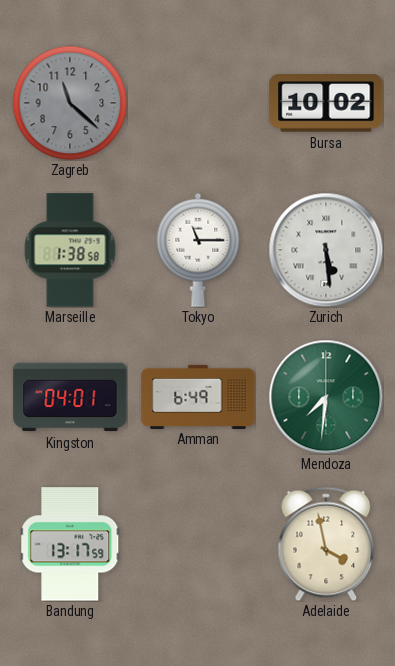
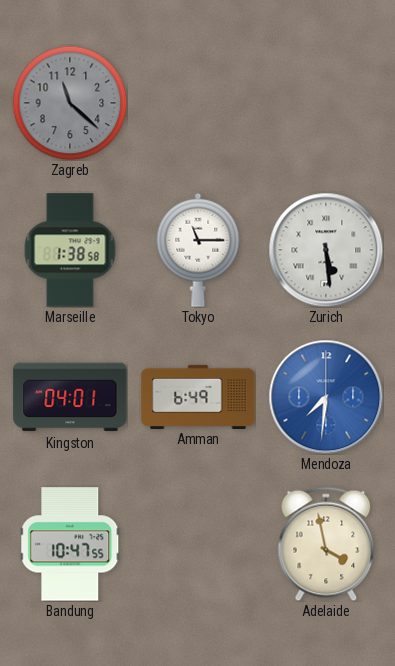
Bursa: 10:02 -> none
Mendoza dial: green -> blue
Bandung: 13:17 -> 10:47
